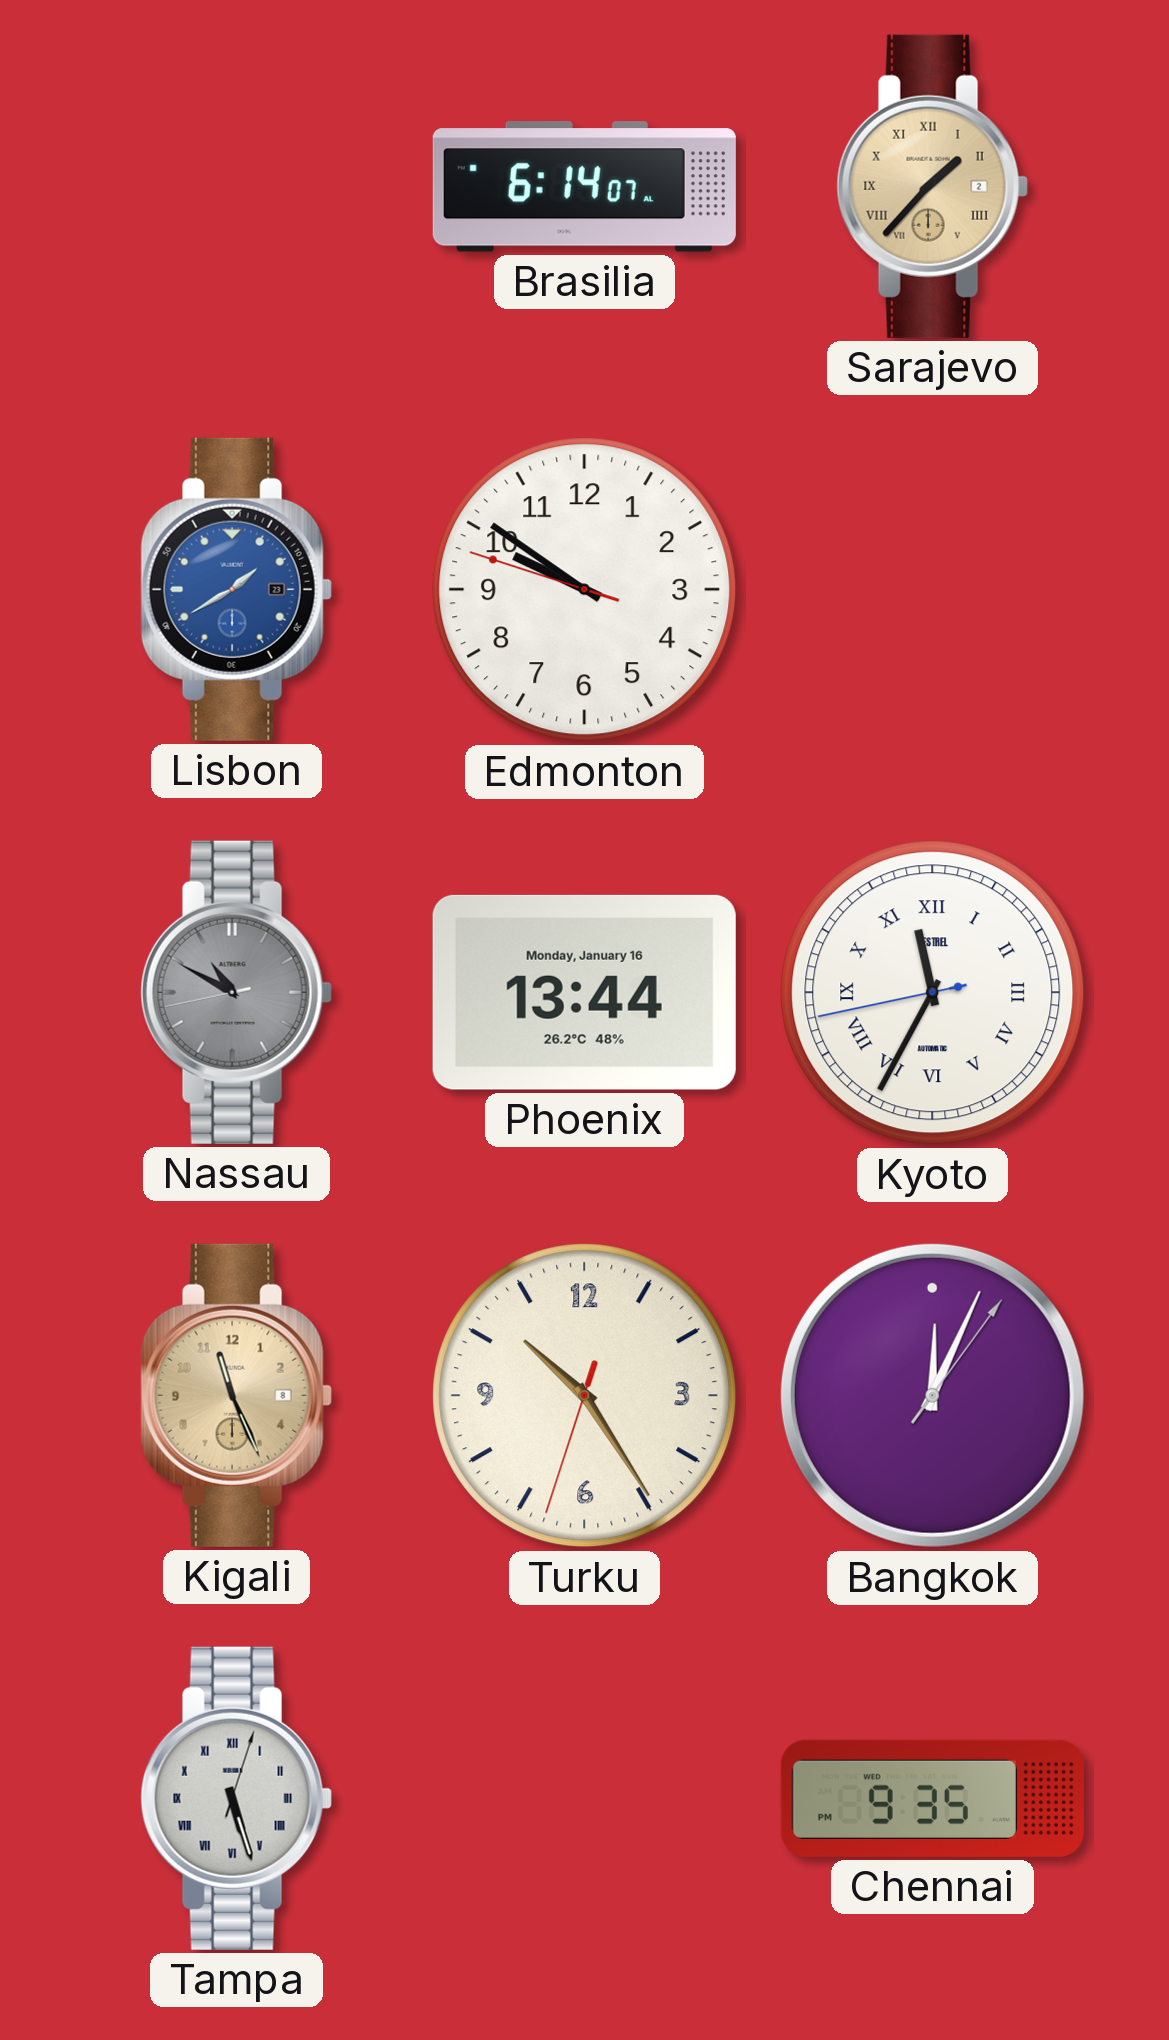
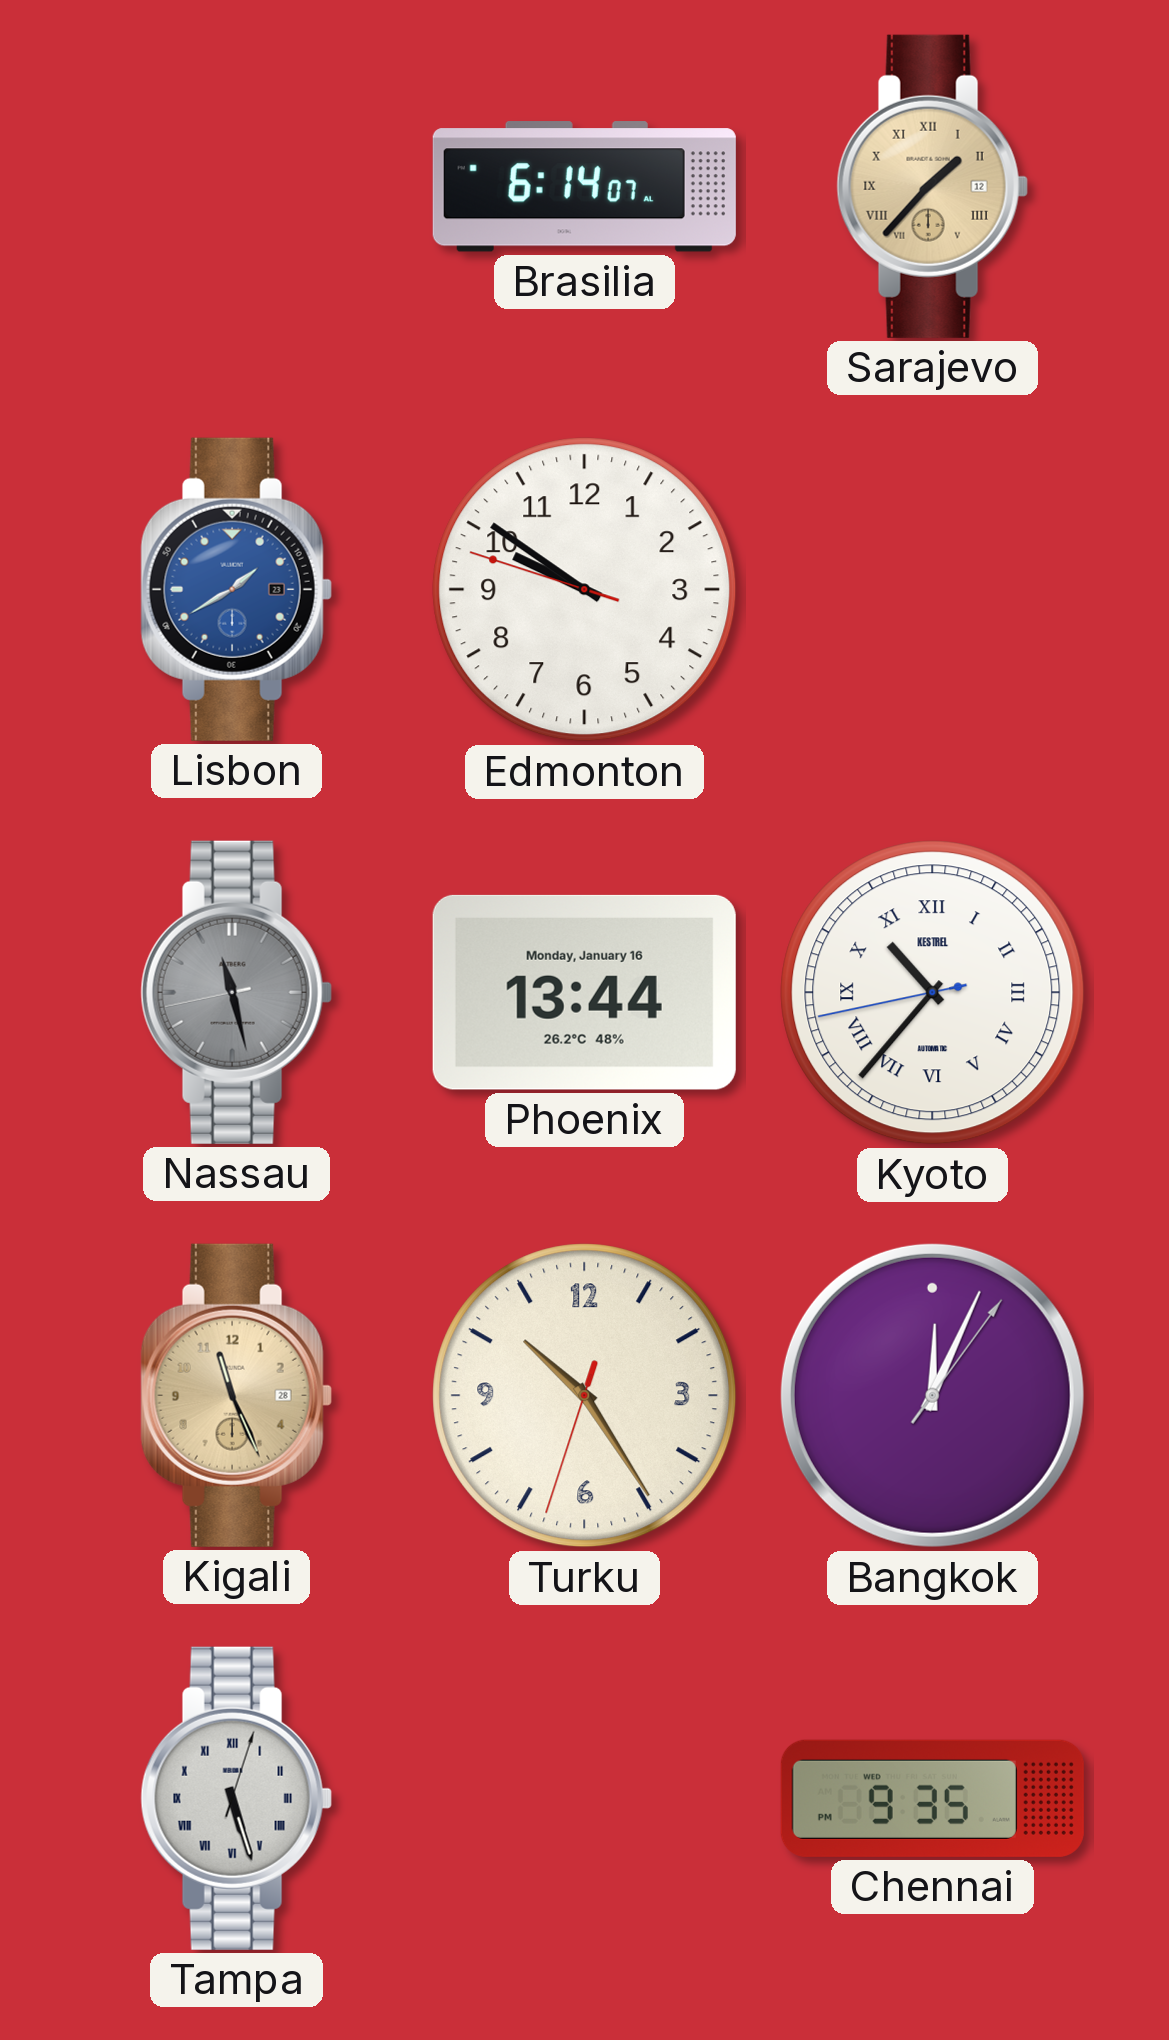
Sarajevo date: 2 -> 12
Nassau: 10:49 -> 11:27
Kyoto: 11:34 -> 10:36
Kigali date: 8 -> 28
